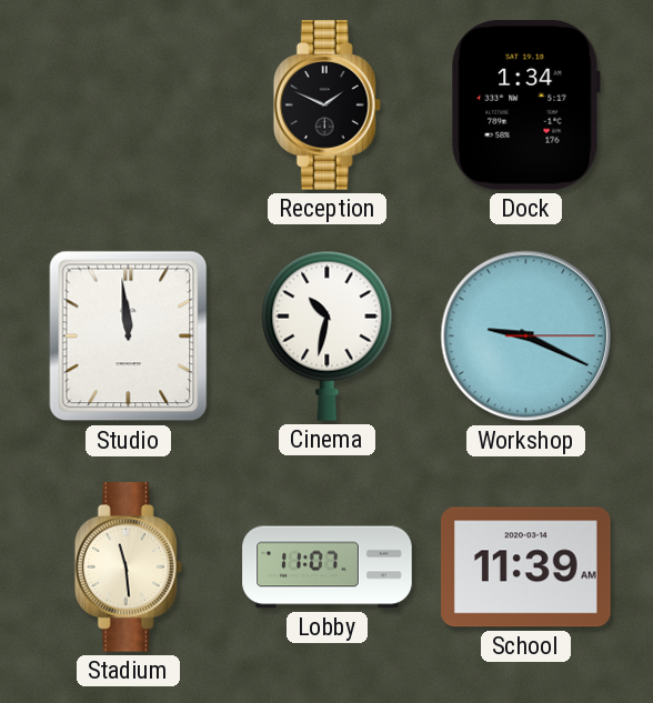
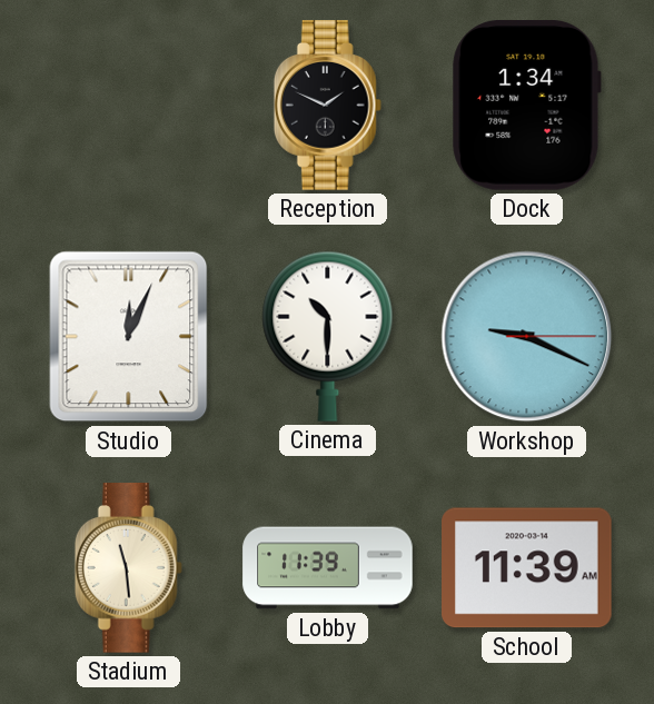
Studio: 11:59 -> 12:04
Cinema: 10:32 -> 10:30
Lobby: 11:07 -> 11:39
